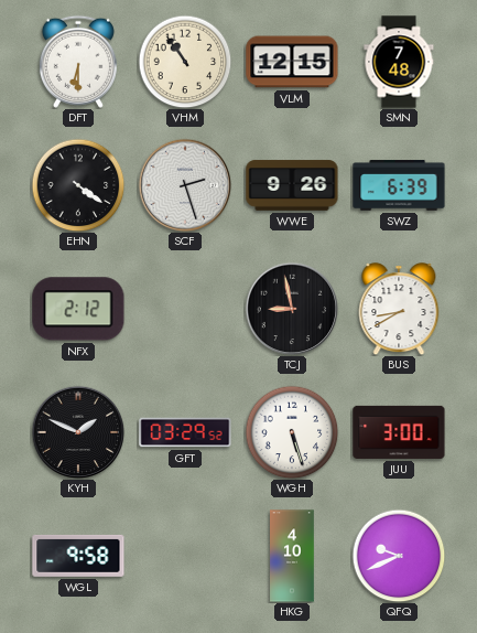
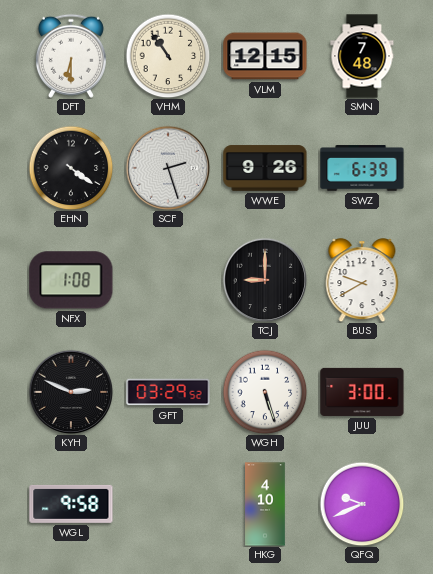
NFX: 2:12 -> 1:08
TCJ: 8:58 -> 9:00
BUS: 8:40 -> 9:40
KYH: 1:49 -> 2:49
